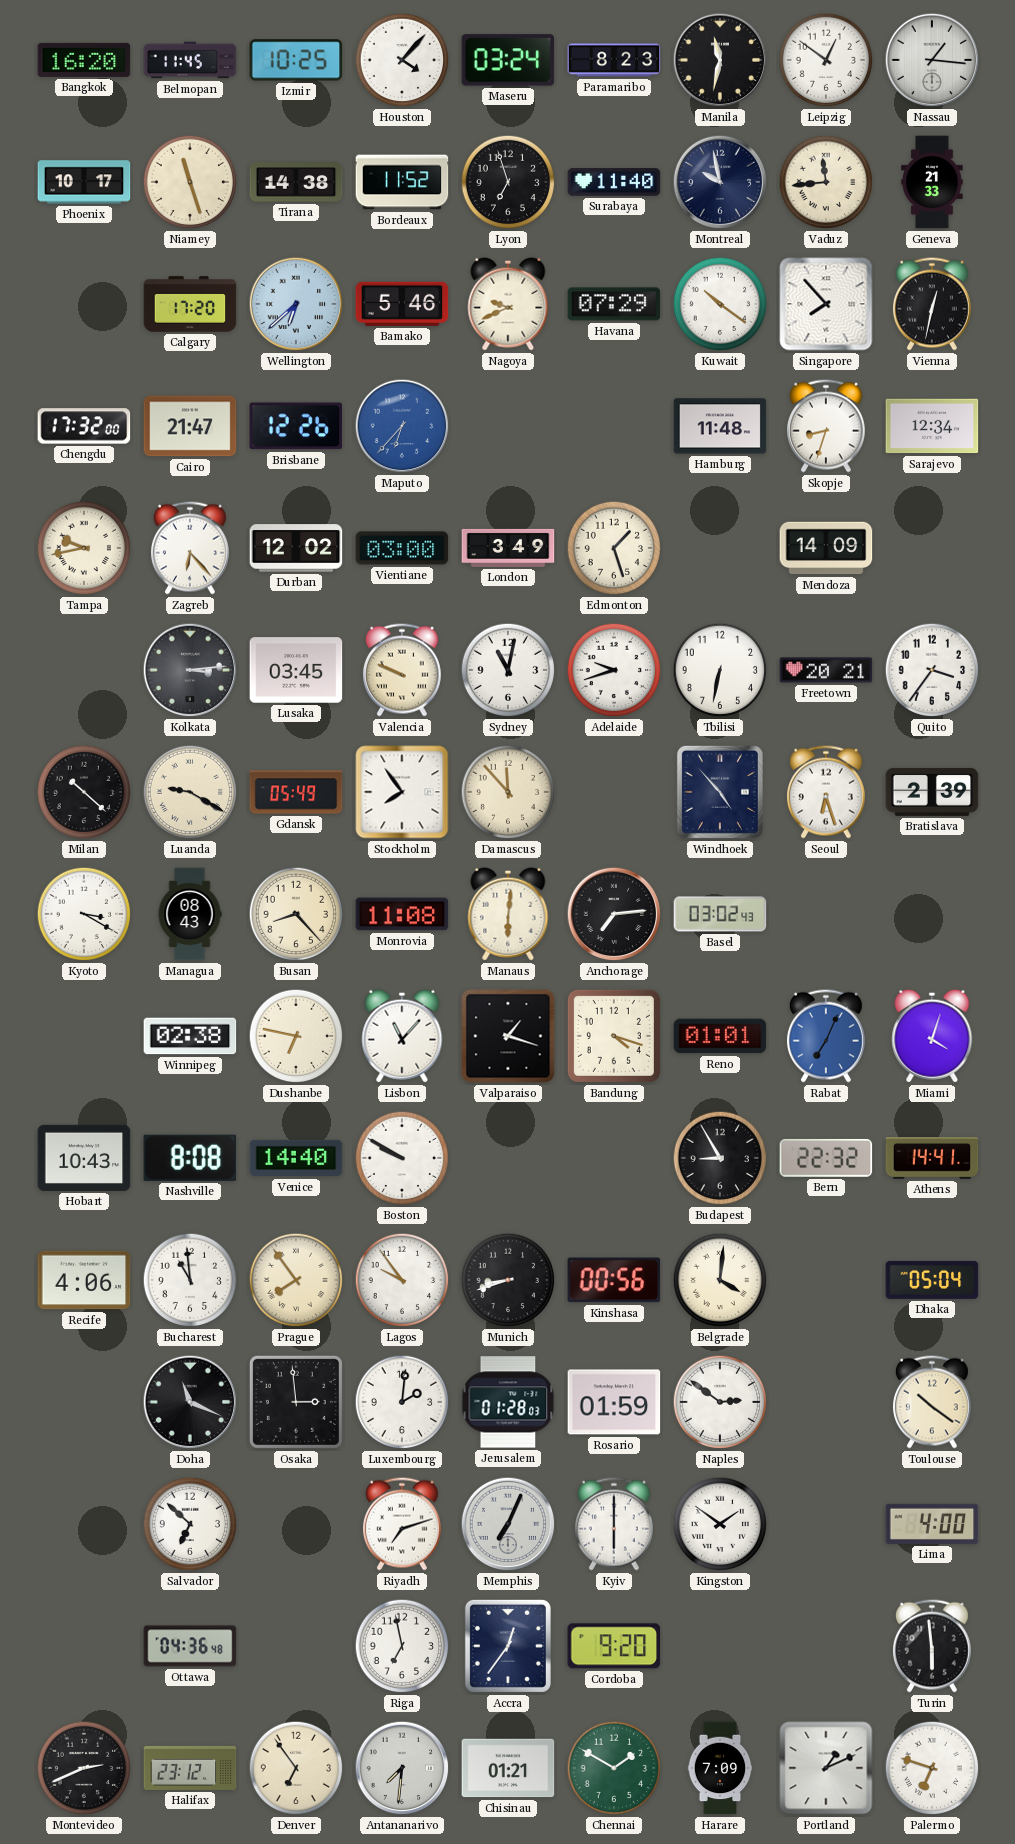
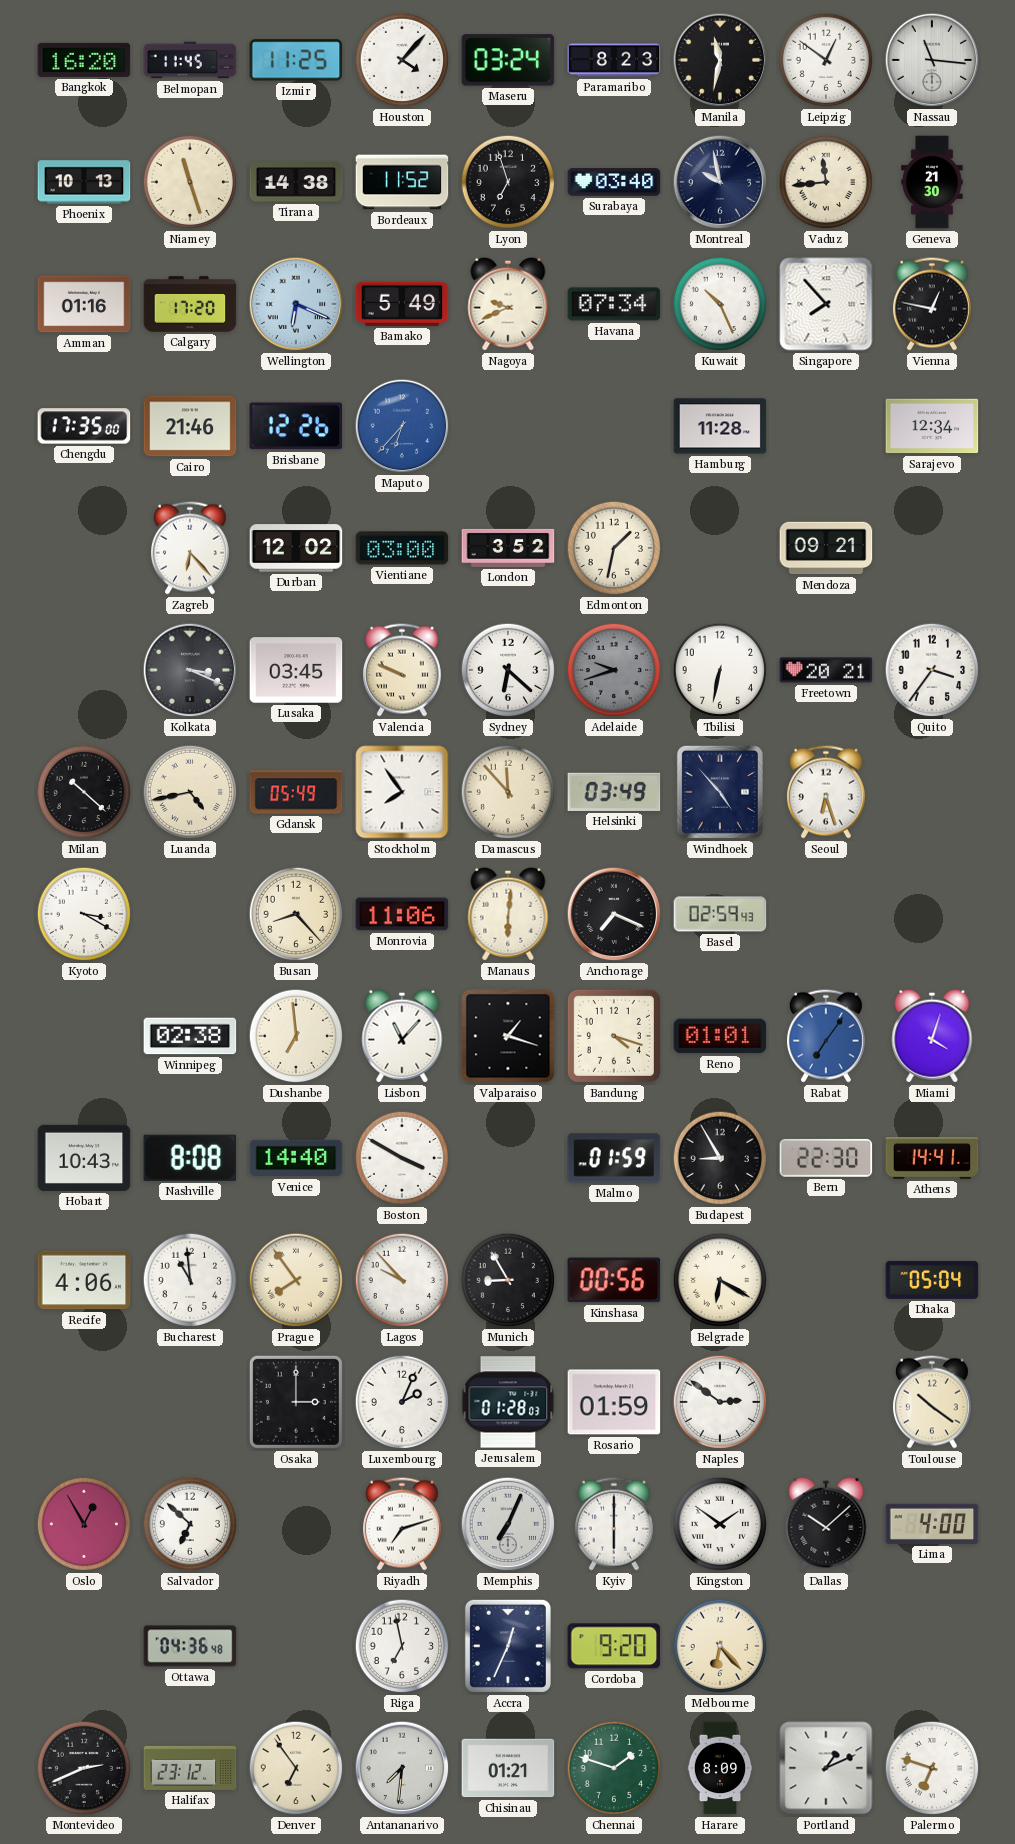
Izmir: 10:25 -> 11:25
Nassau: 1:16 -> 11:16
Phoenix: 10:17 -> 10:13
Surabaya: 11:40 -> 03:40
Geneva: 21:33 -> 21:30
Amman: none -> 01:16
Wellington: 6:38 -> 6:19
Bamako: 5:46 -> 5:49
Havana: 07:29 -> 07:34
Kuwait: 10:21 -> 10:26
Vienna: 12:32 -> 12:47
Chengdu: 17:32 -> 17:35
Cairo: 21:47 -> 21:46
Hamburg: 11:48 -> 11:28
Skopje: 8:33 -> none
Tampa: 9:43 -> none
London: 3:49 -> 3:52
Edmonton: 1:27 -> 1:32
Mendoza: 14:09 -> 09:21
Kolkata: 3:14 -> 3:19
Sydney: 11:02 -> 6:22
Adelaide dial: white -> grey
Luanda: 9:20 -> 4:43
Helsinki: none -> 03:49
Bratislava: 2:39 -> none
Managua: 08:43 -> none
Monrovia: 11:08 -> 11:06
Anchorage: 7:14 -> 7:19
Basel: 03:02 -> 02:59
Dushanbe: 6:47 -> 6:59
Rabat: 7:04 -> 7:06
Boston: 9:50 -> 3:50
Malmo: none -> 01:59
Bern: 22:32 -> 22:30
Lagos: 9:54 -> 9:53
Munich: 8:42 -> 8:55
Belgrade: 4:01 -> 6:20
Doha: 11:19 -> none
Osaka: 2:59 -> 3:00
Luxembourg: 2:01 -> 2:04
Oslo: none -> 12:55
Dallas: none -> 10:08
Accra: 12:36 -> 12:34
Melbourne: none -> 6:23
Turin: 5:59 -> none
Chennai: 1:50 -> 1:48
Harare: 7:09 -> 8:09
